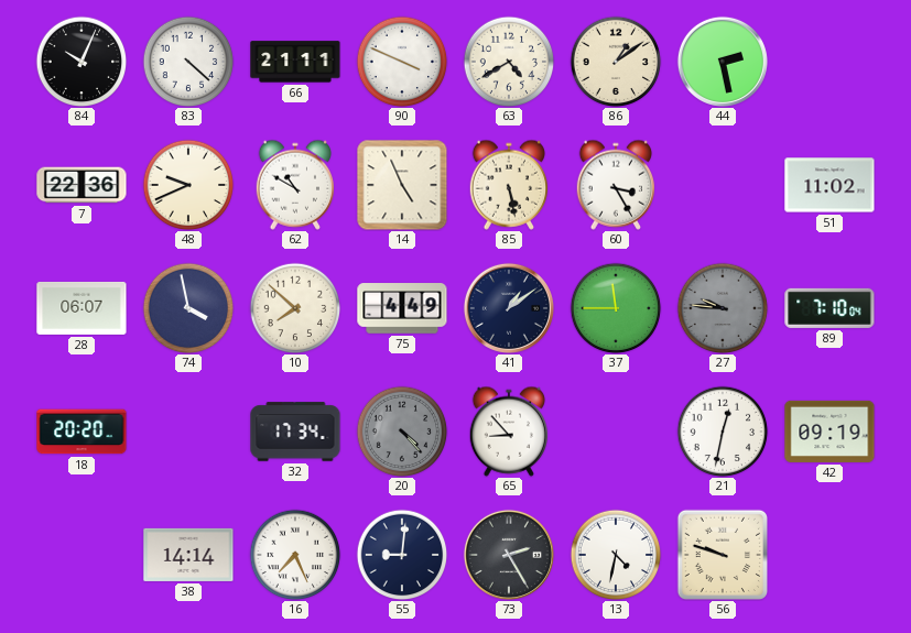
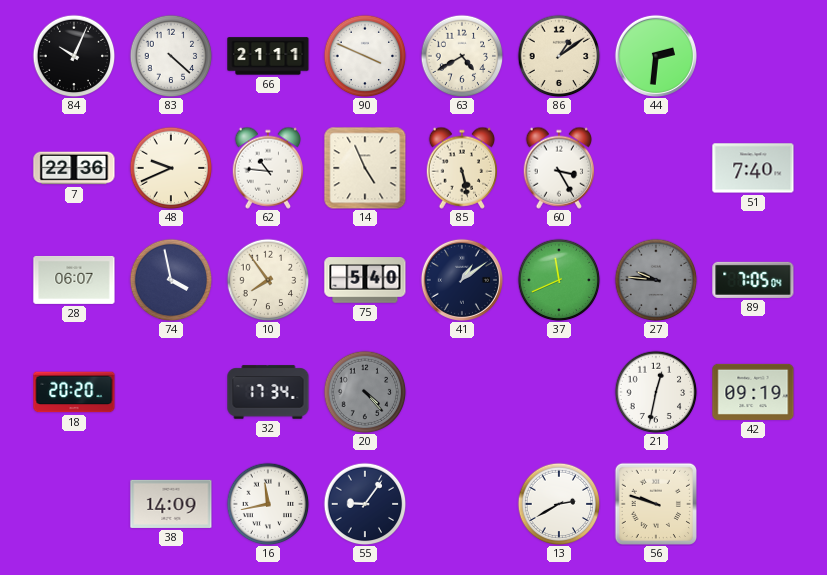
44: 2:28 -> 2:31
62: 10:50 -> 10:46
51: 11:02 -> 7:40
10: 7:52 -> 7:54
75: 4:49 -> 5:40
37: 11:45 -> 11:41
89: 7:10 -> 7:05
65: 8:53 -> none
38: 14:14 -> 14:09
16: 7:26 -> 11:43
55: 9:01 -> 9:06
73: 2:25 -> none
13: 4:32 -> 2:40
